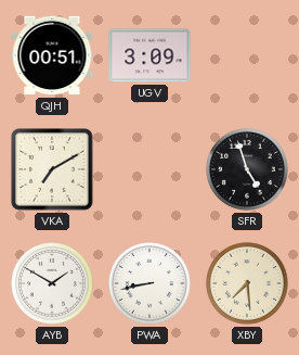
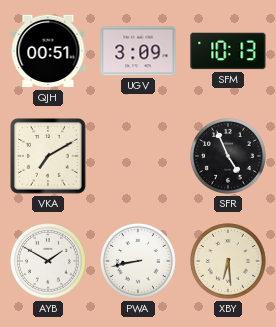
SFM: none -> 10:13
SFR: 4:57 -> 4:56
XBY: 7:29 -> 6:29
